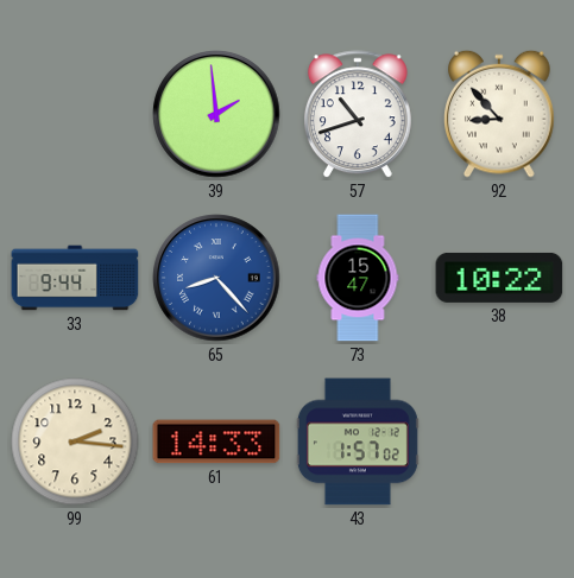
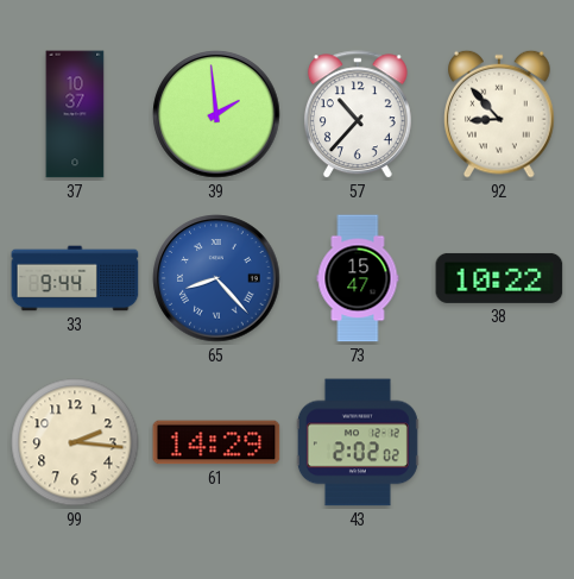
37: none -> 10:37
57: 10:42 -> 10:37
61: 14:33 -> 14:29
43: 1:57 -> 2:02
